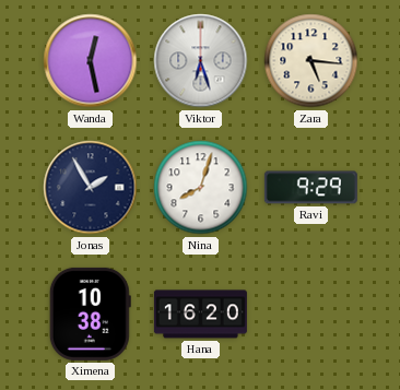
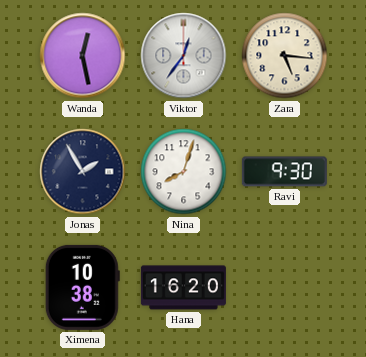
Viktor: 6:27 -> 12:36
Ravi: 9:29 -> 9:30
